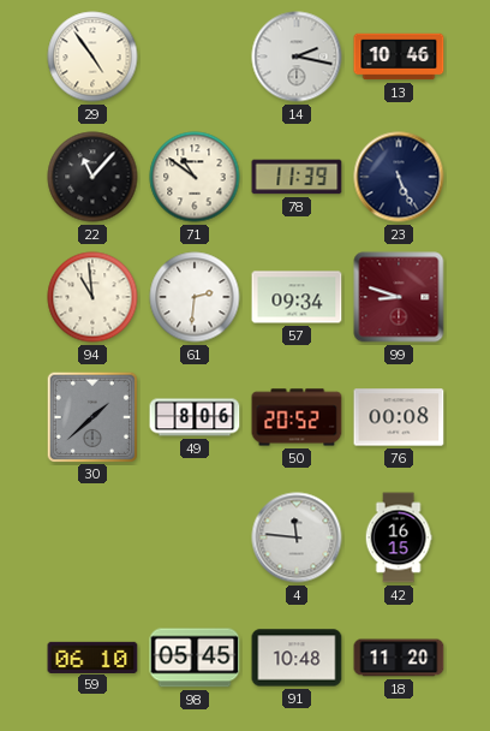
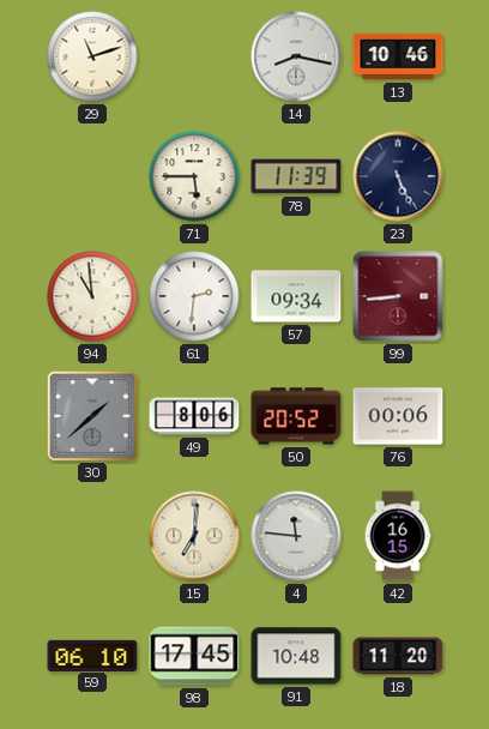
29: 4:54 -> 11:12
14: 2:17 -> 8:17
22: 11:07 -> none
71: 10:51 -> 5:45
99: 8:48 -> 8:44
76: 00:08 -> 00:06
15: none -> 7:01
98: 05:45 -> 17:45
